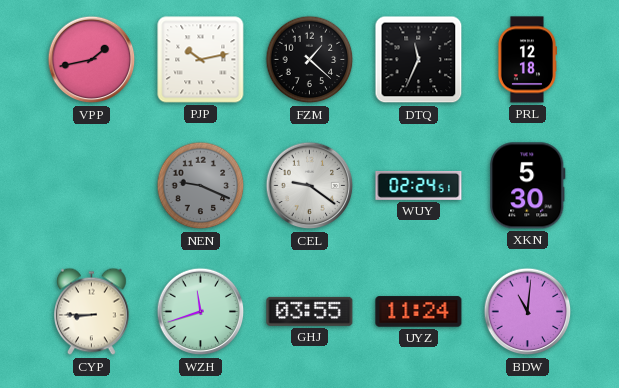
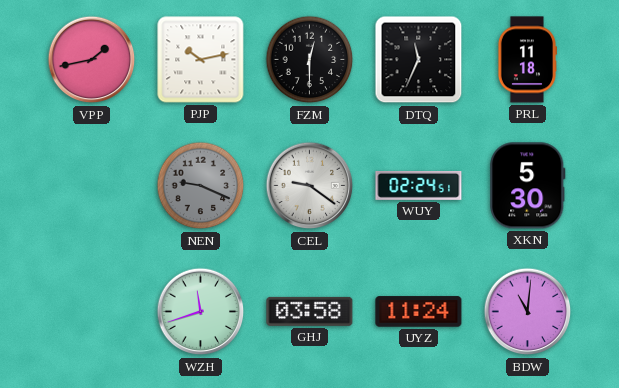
FZM: 1:22 -> 12:30
PRL: 12:18 -> 11:18
CYP: 8:45 -> none
GHJ: 03:55 -> 03:58
